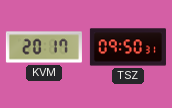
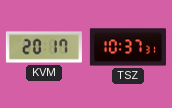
TSZ: 09:50 -> 10:37
